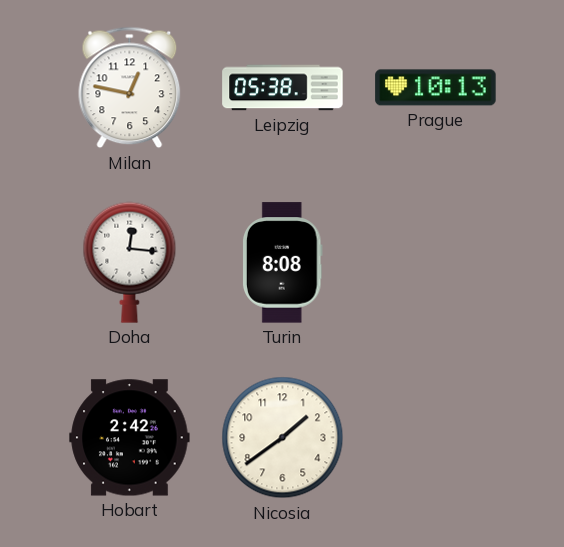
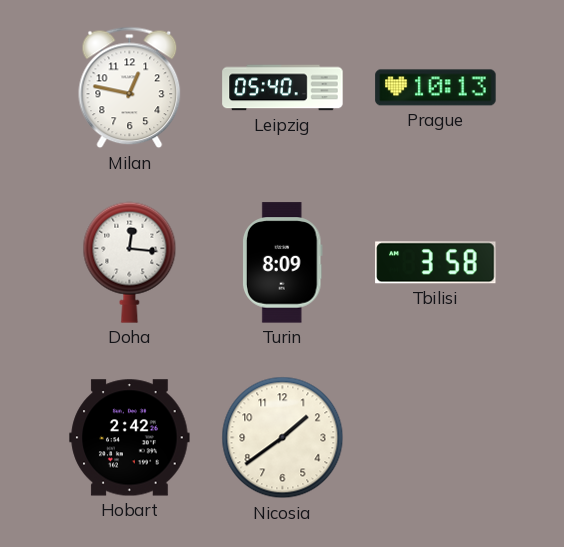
Leipzig: 05:38 -> 05:40
Turin: 8:08 -> 8:09
Tbilisi: none -> 3:58
